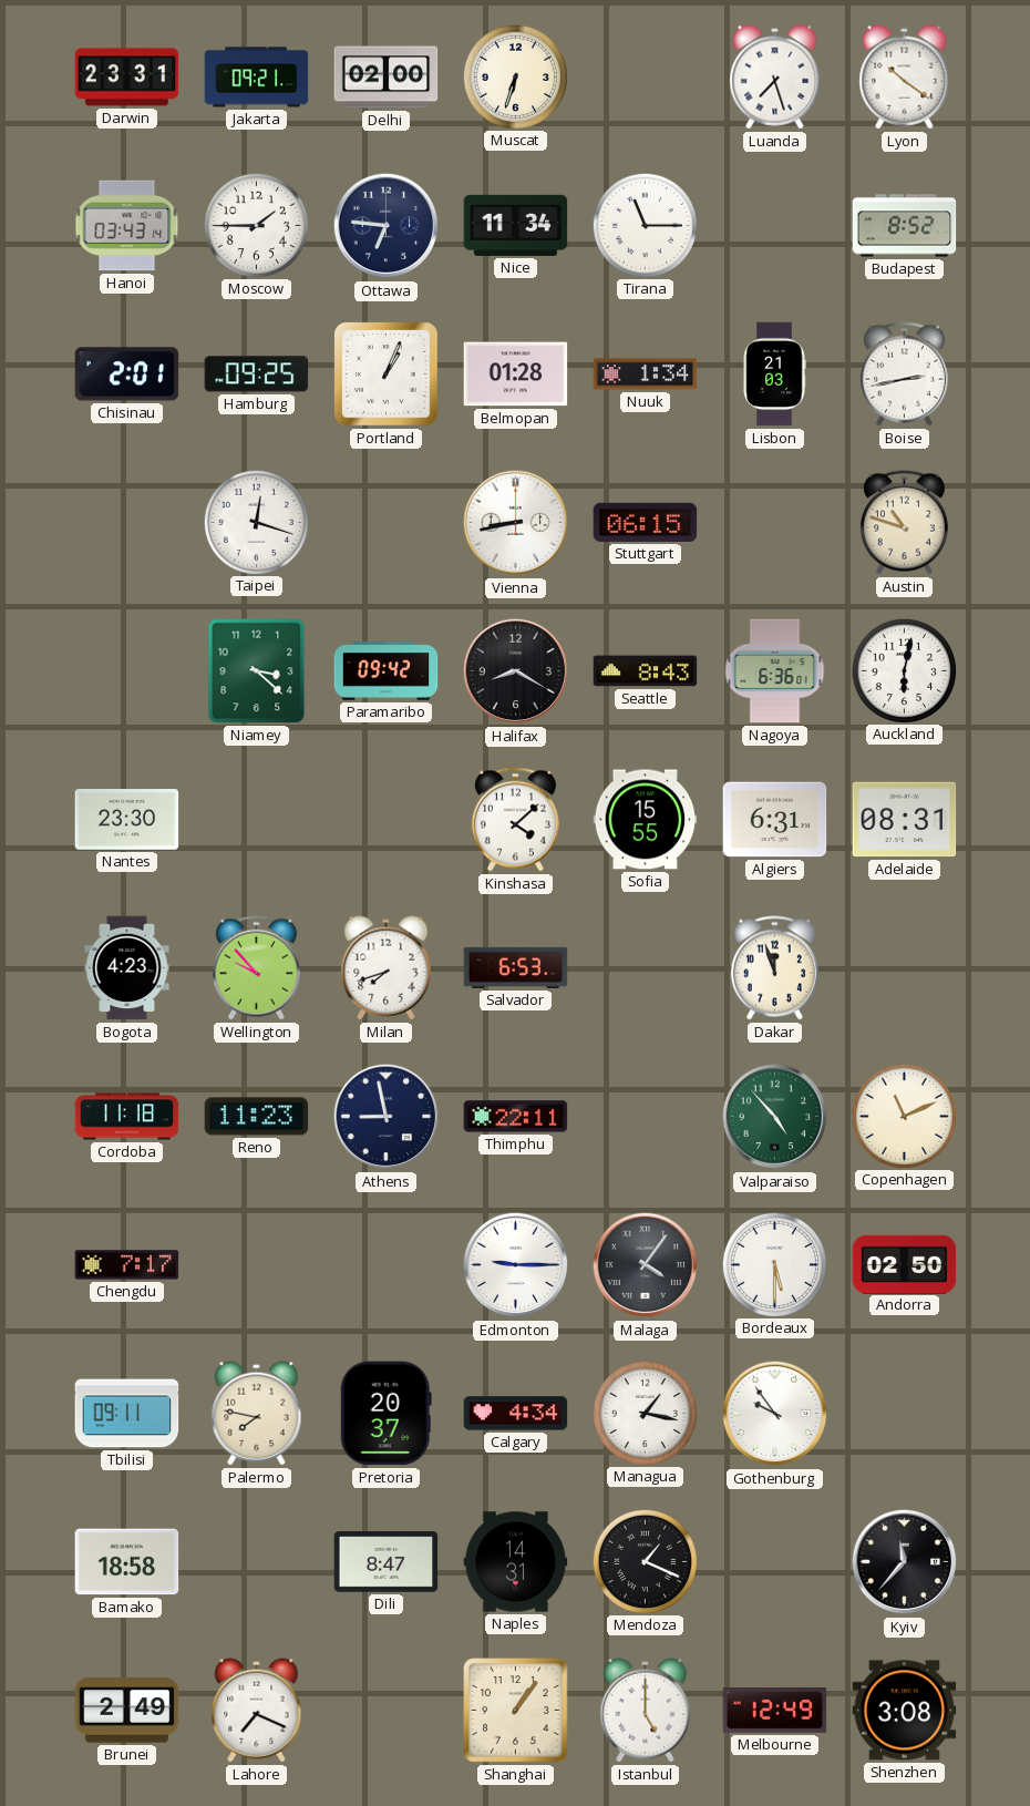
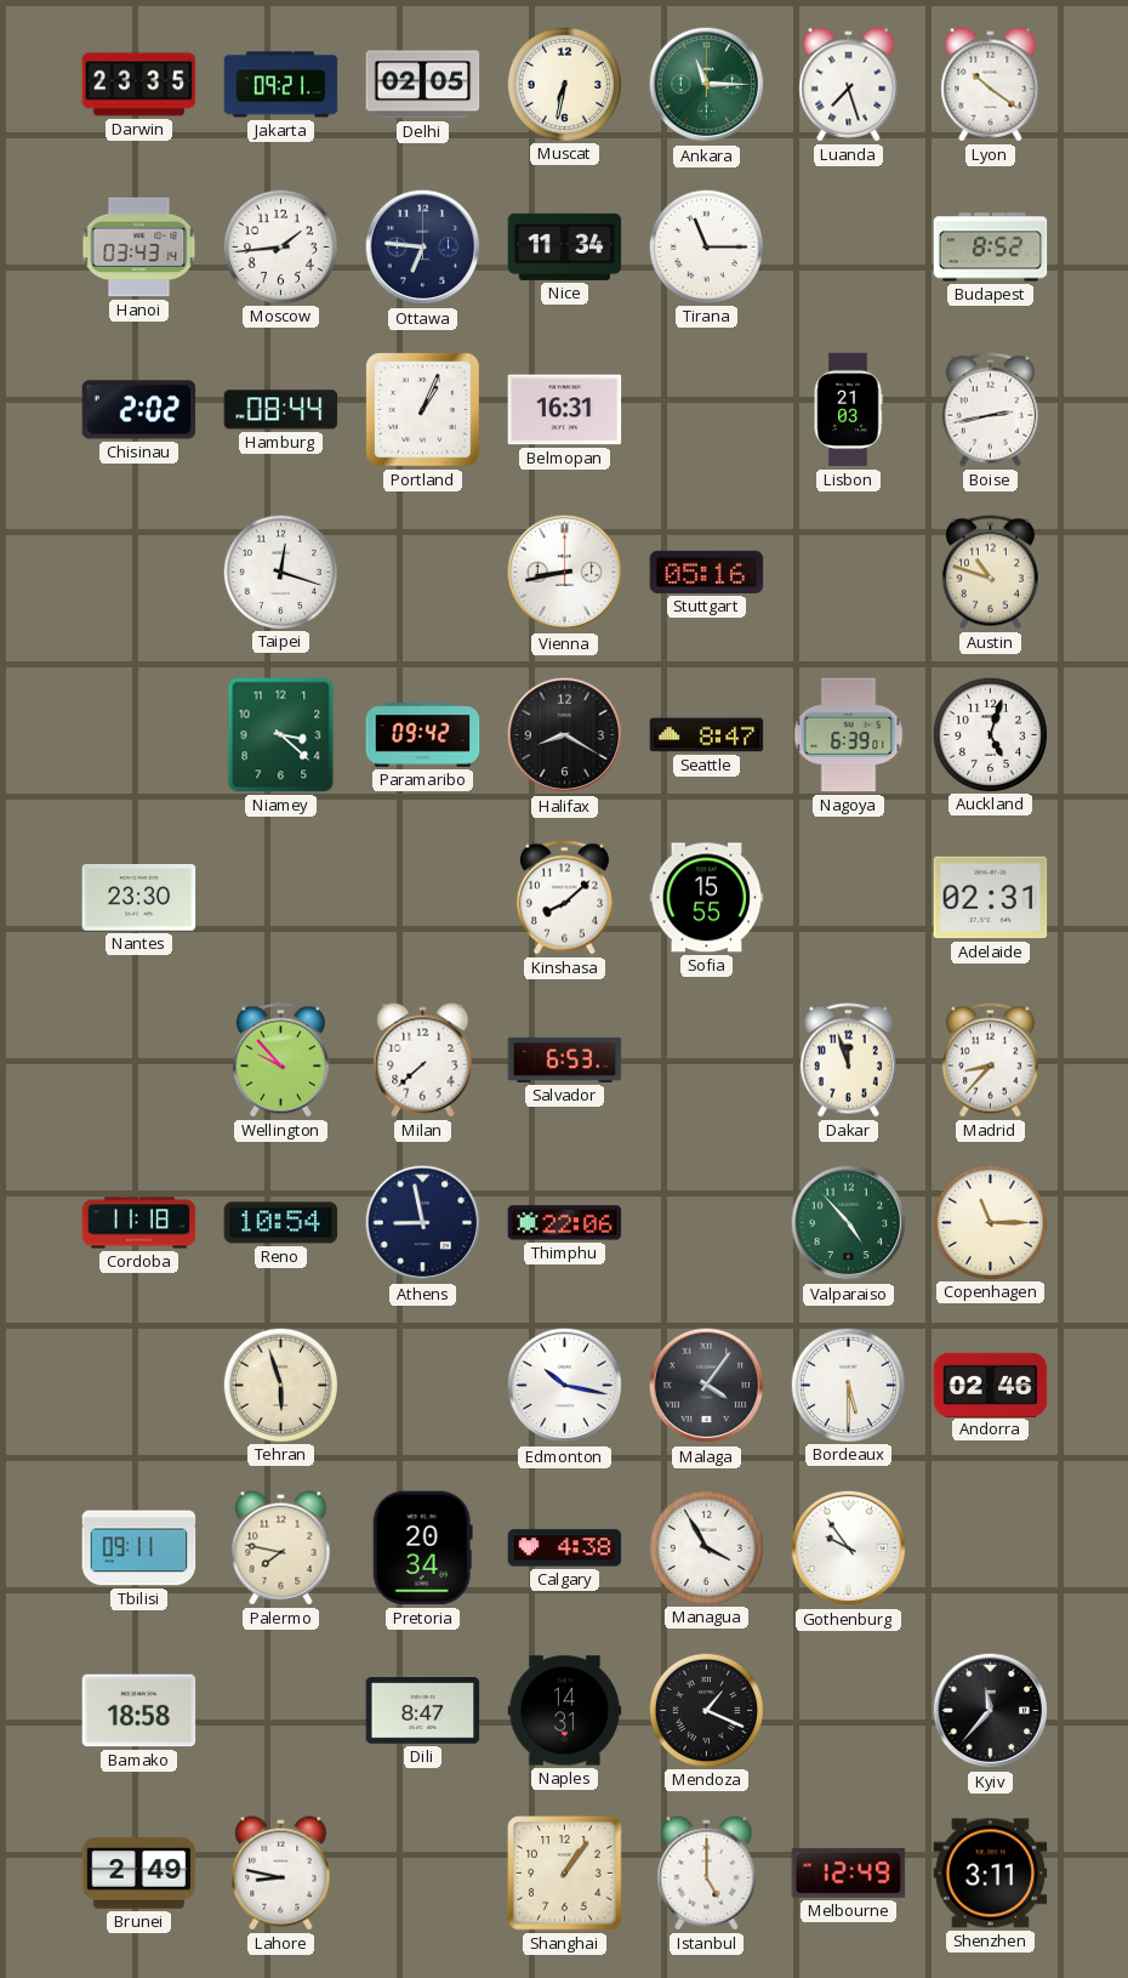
Darwin: 23:31 -> 23:35
Delhi: 02:00 -> 02:05
Muscat: 6:33 -> 6:32
Ankara: none -> 11:15
Moscow: 1:45 -> 1:44
Chisinau: 2:01 -> 2:02
Hamburg: 09:25 -> 08:44
Belmopan: 01:28 -> 16:31
Nuuk: 1:34 -> none
Stuttgart: 06:15 -> 05:16
Seattle: 8:43 -> 8:47
Nagoya: 6:36 -> 6:39
Auckland: 6:02 -> 5:03
Kinshasa: 4:08 -> 8:08
Algiers: 6:31 -> none
Adelaide: 08:31 -> 02:31
Bogota: 4:23 -> none
Milan: 7:42 -> 7:38
Madrid: none -> 8:37
Reno: 11:23 -> 10:54
Thimphu: 22:11 -> 22:06
Copenhagen: 11:11 -> 11:15
Chengdu: 7:17 -> none
Tehran: none -> 5:57
Edmonton: 9:15 -> 10:17
Andorra: 02:50 -> 02:46
Pretoria: 20:37 -> 20:34
Calgary: 4:34 -> 4:38
Managua: 1:17 -> 3:55
Lahore: 7:19 -> 8:47
Shenzhen: 3:08 -> 3:11
